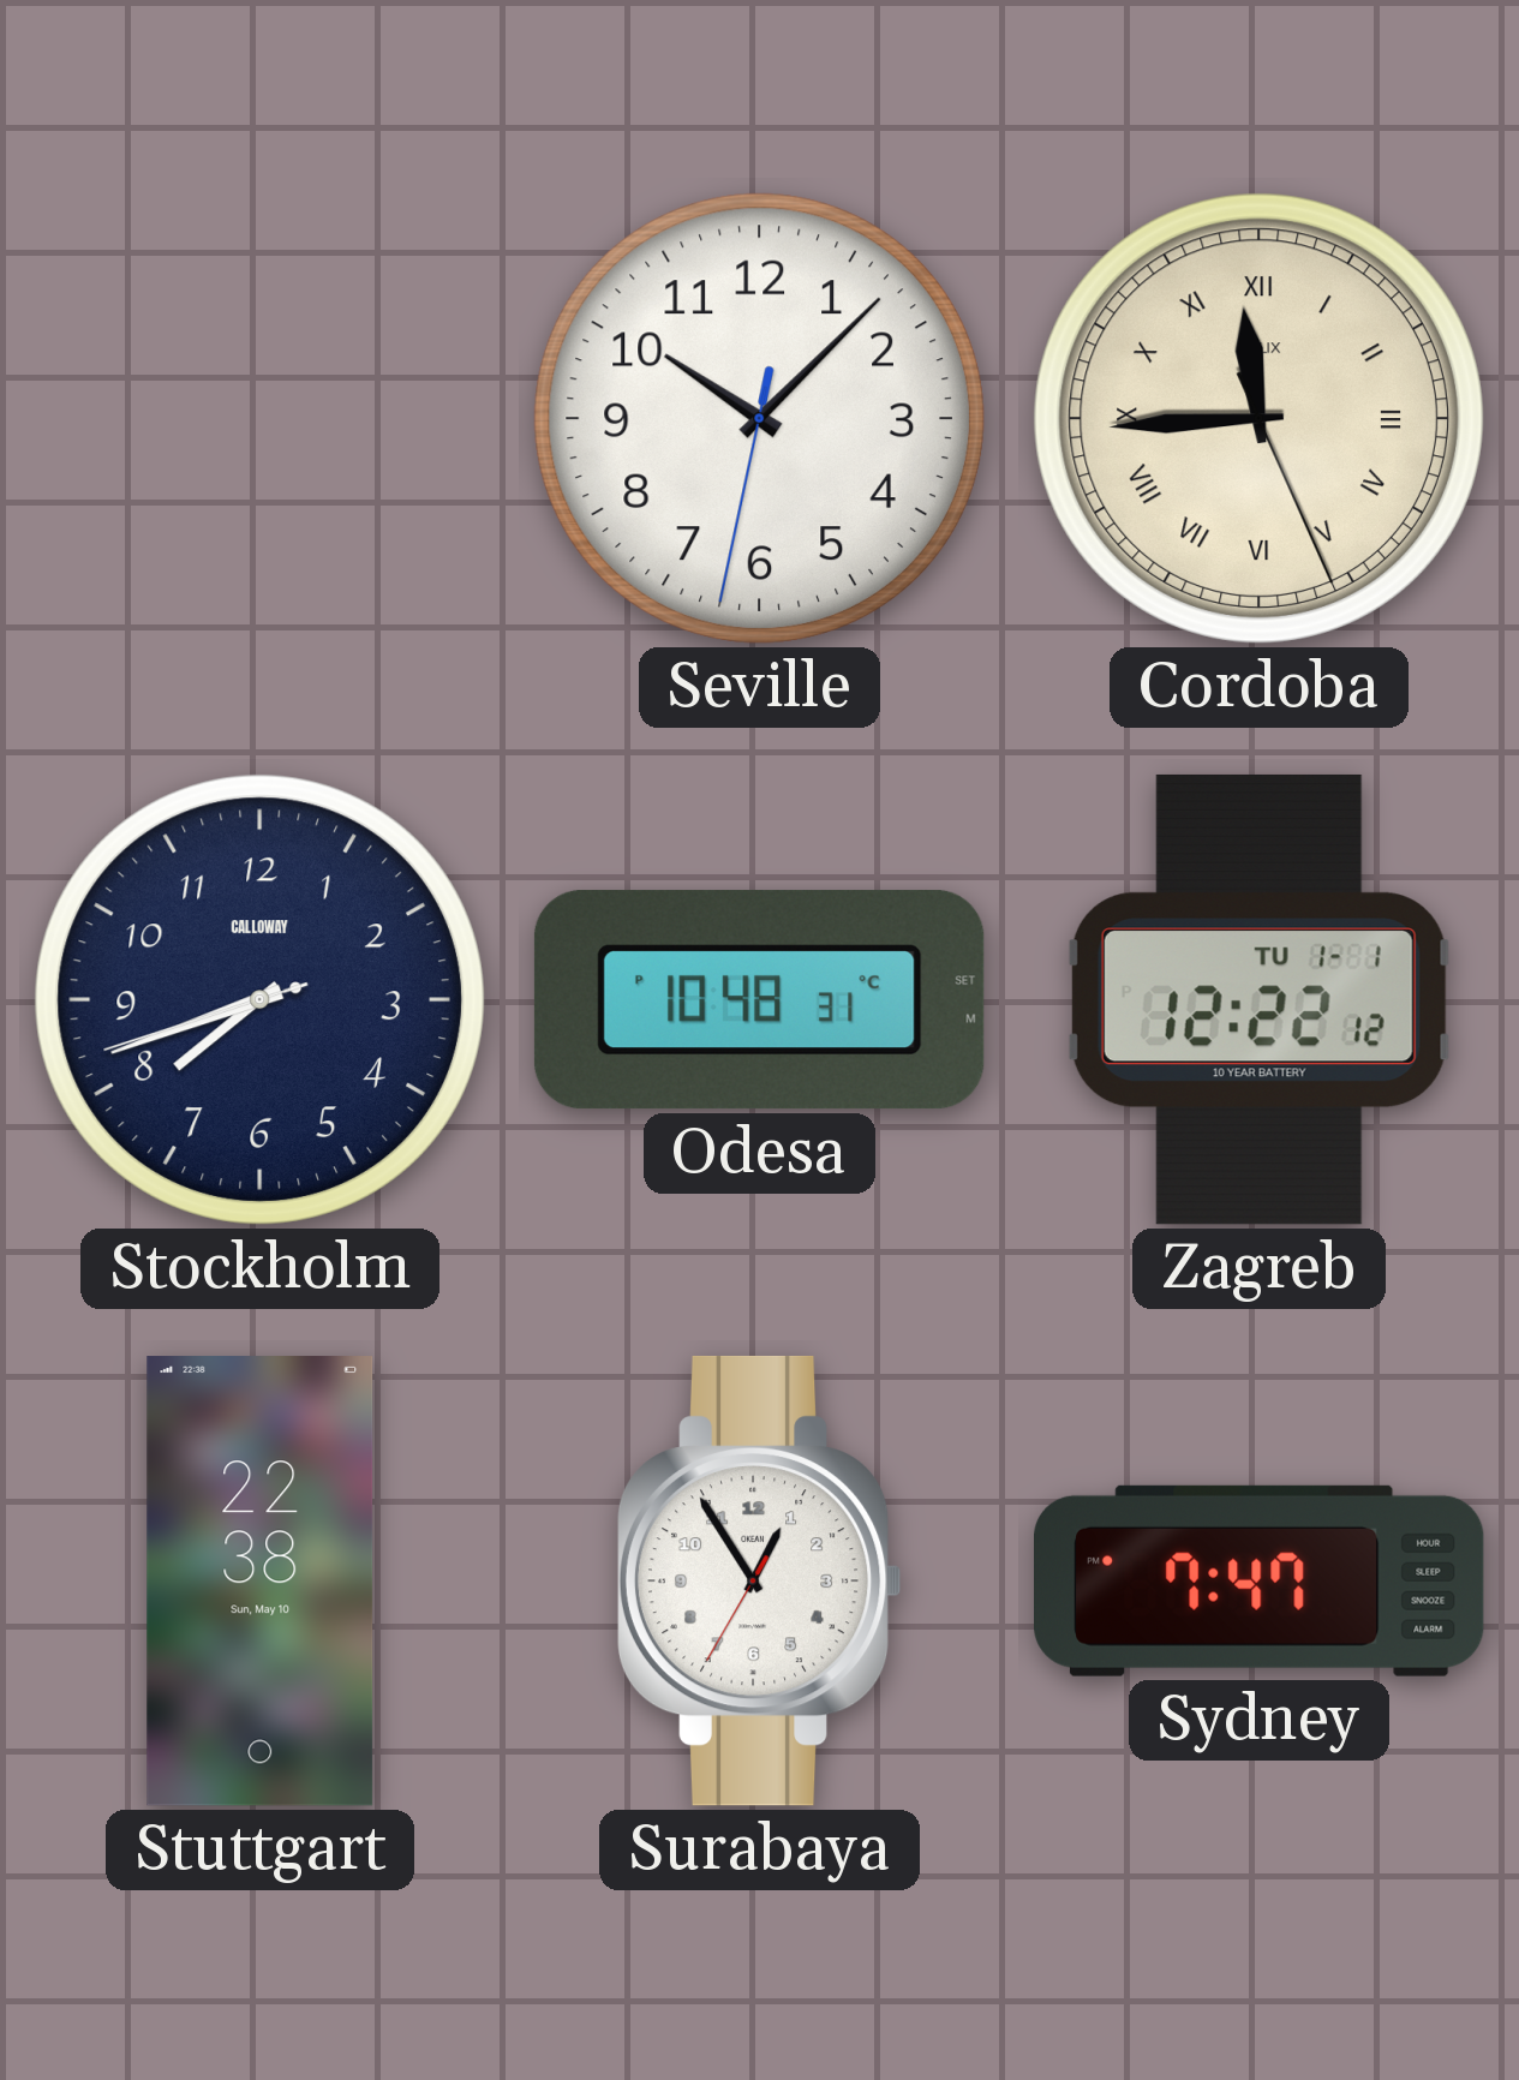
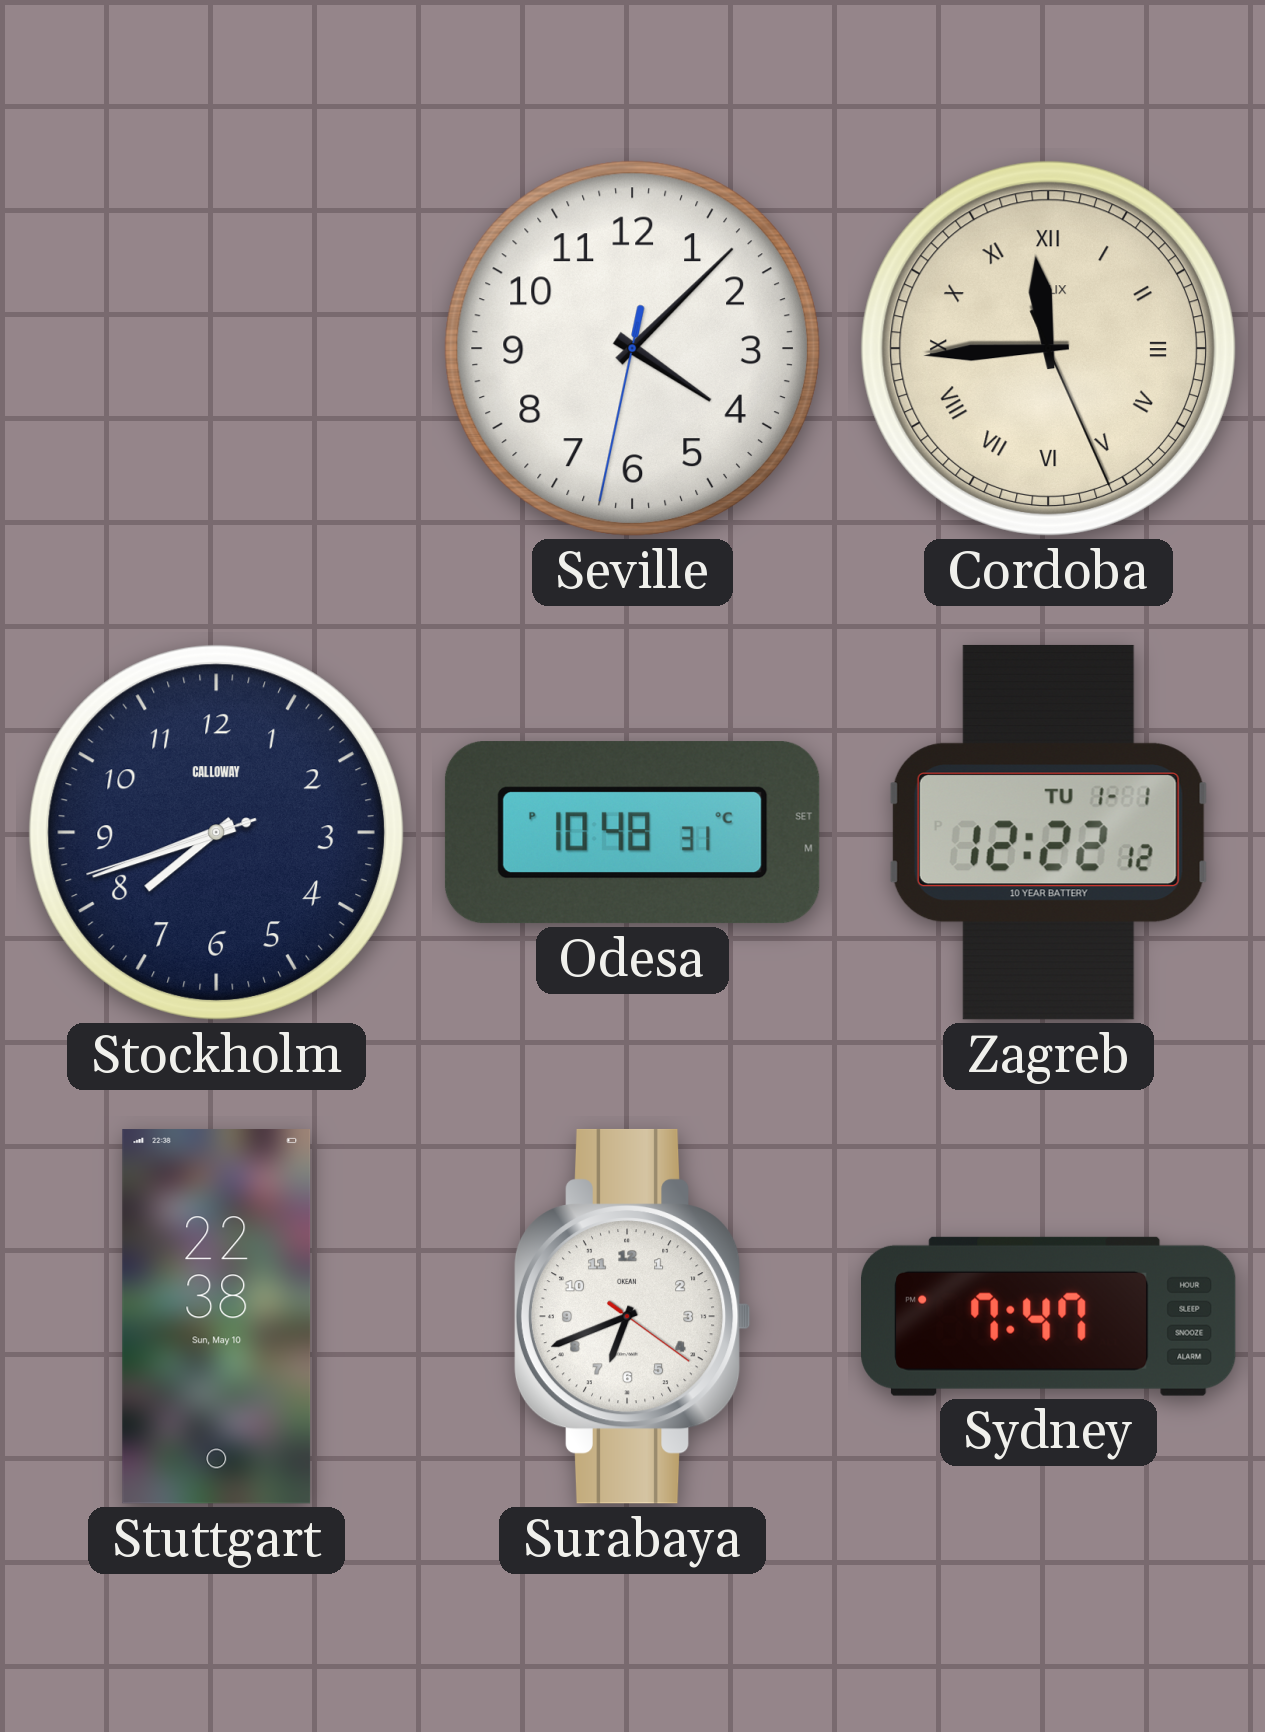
Seville: 10:07 -> 4:07
Surabaya: 12:54 -> 6:41
